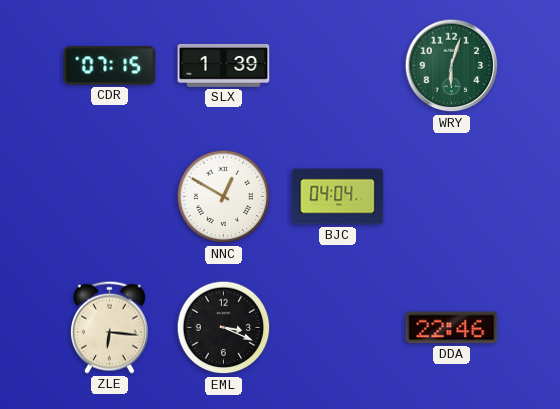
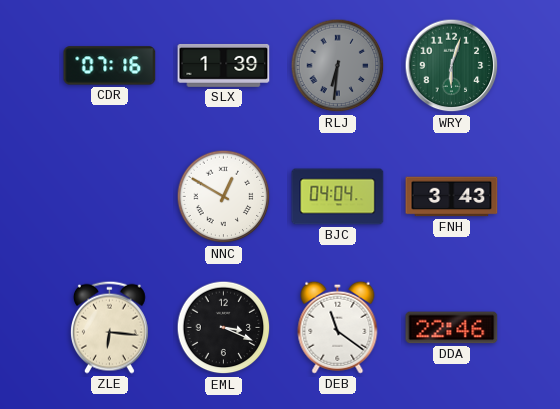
CDR: 07:15 -> 07:16
RLJ: none -> 6:31
FNH: none -> 3:43
DEB: none -> 11:21
